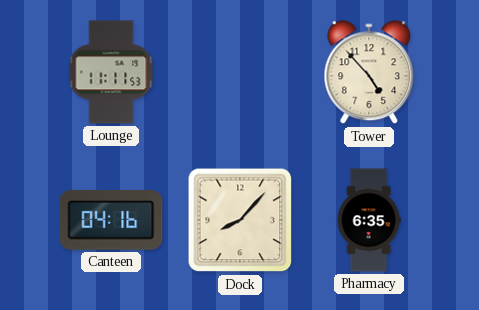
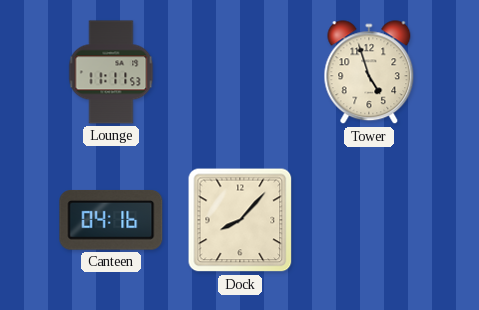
Tower: 4:53 -> 4:57
Pharmacy: 6:35 -> none
